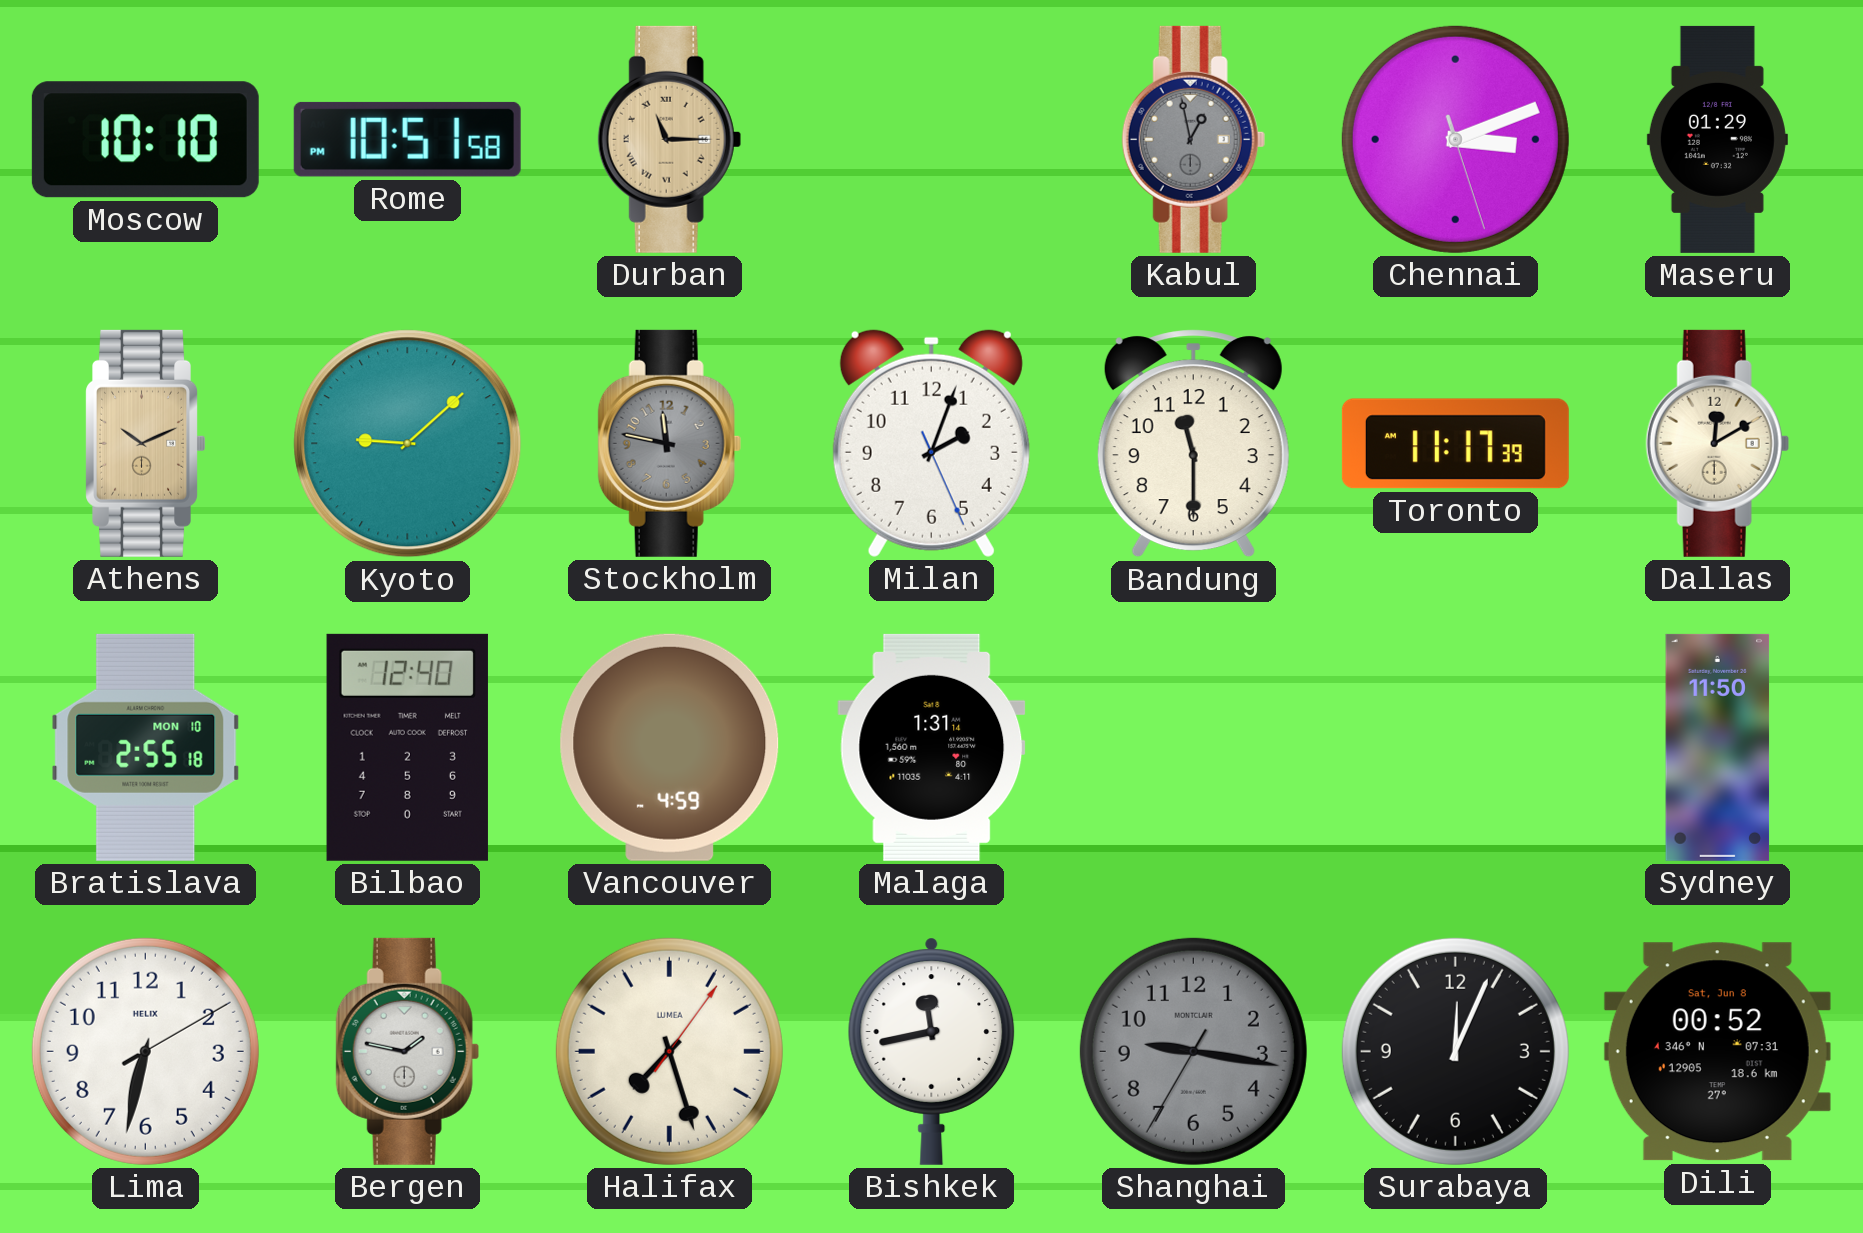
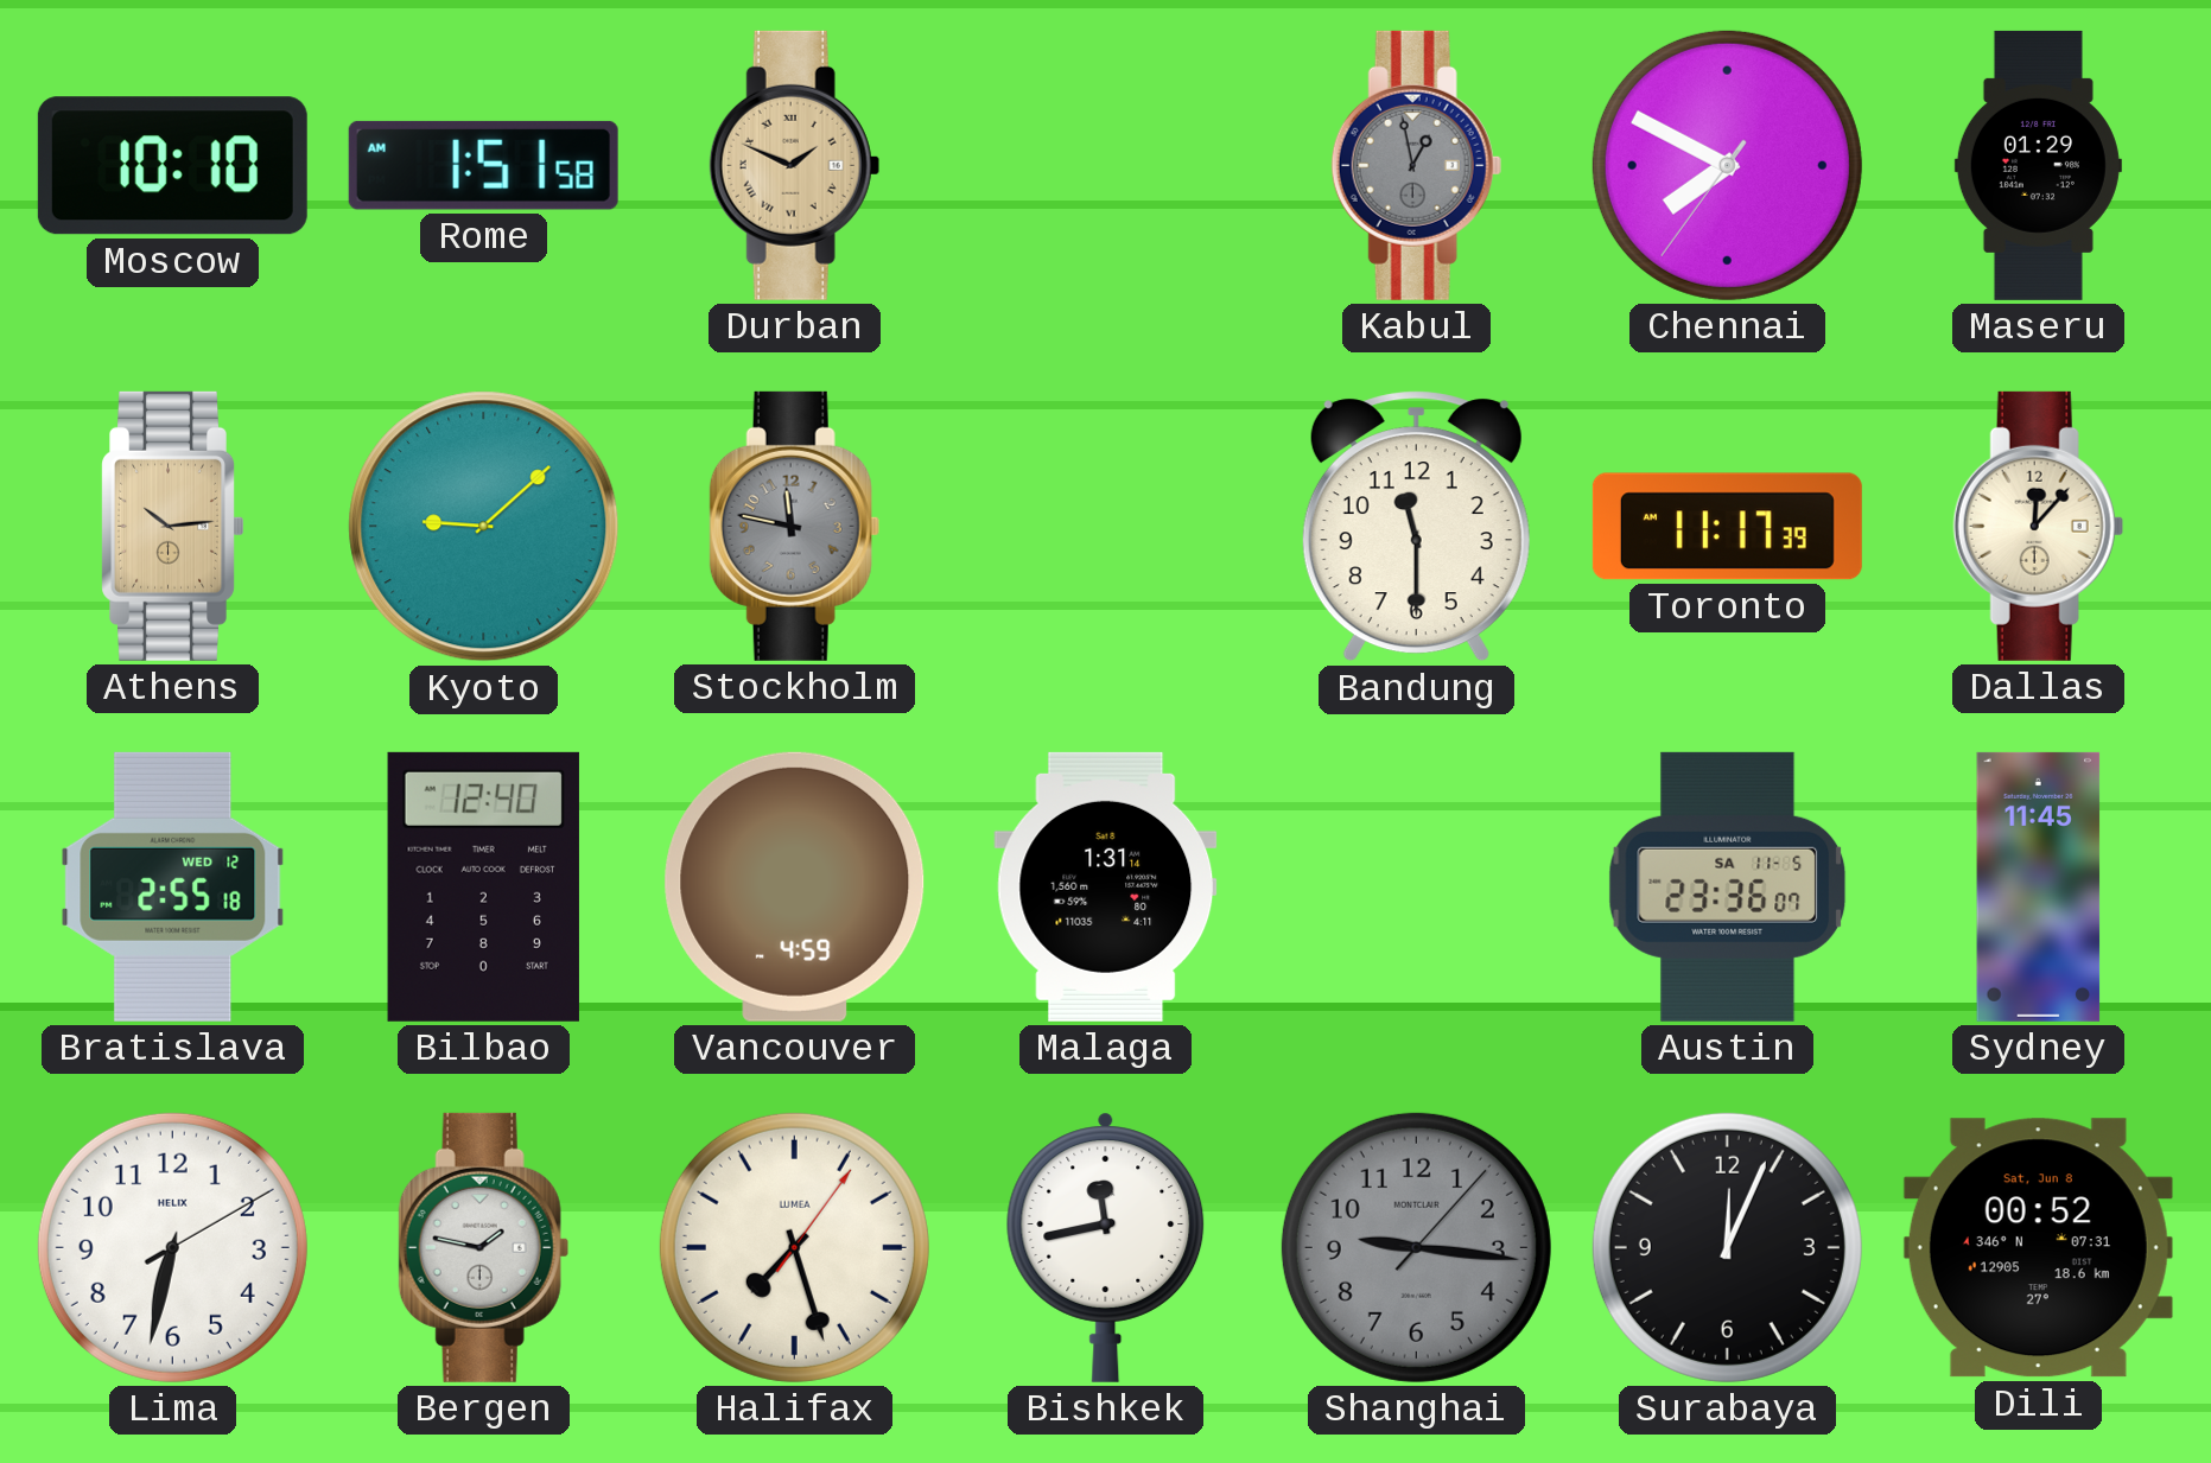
Rome: 10:51 -> 1:51
Durban: 11:15 -> 1:49
Chennai: 3:11 -> 7:49
Athens: 10:11 -> 10:14
Milan: 2:03 -> none
Dallas: 12:10 -> 12:07
Bratislava date: MON 10 -> WED 12
Austin: none -> 23:36
Sydney: 11:50 -> 11:45
Shanghai: 9:16:35 -> 9:16:07
